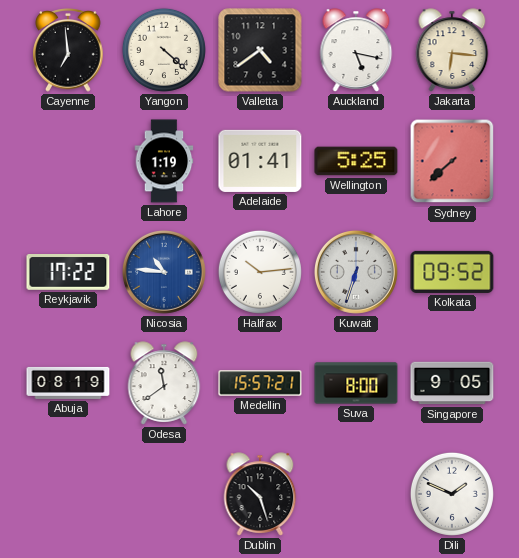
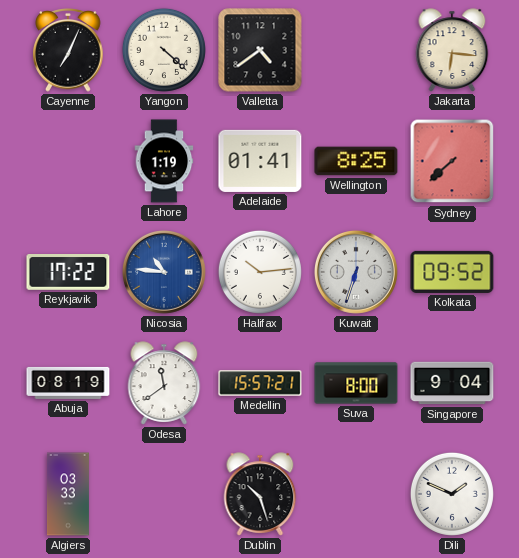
Cayenne: 6:59 -> 7:04
Auckland: 5:17 -> none
Wellington: 5:25 -> 8:25
Singapore: 9:05 -> 9:04
Algiers: none -> 03:33
